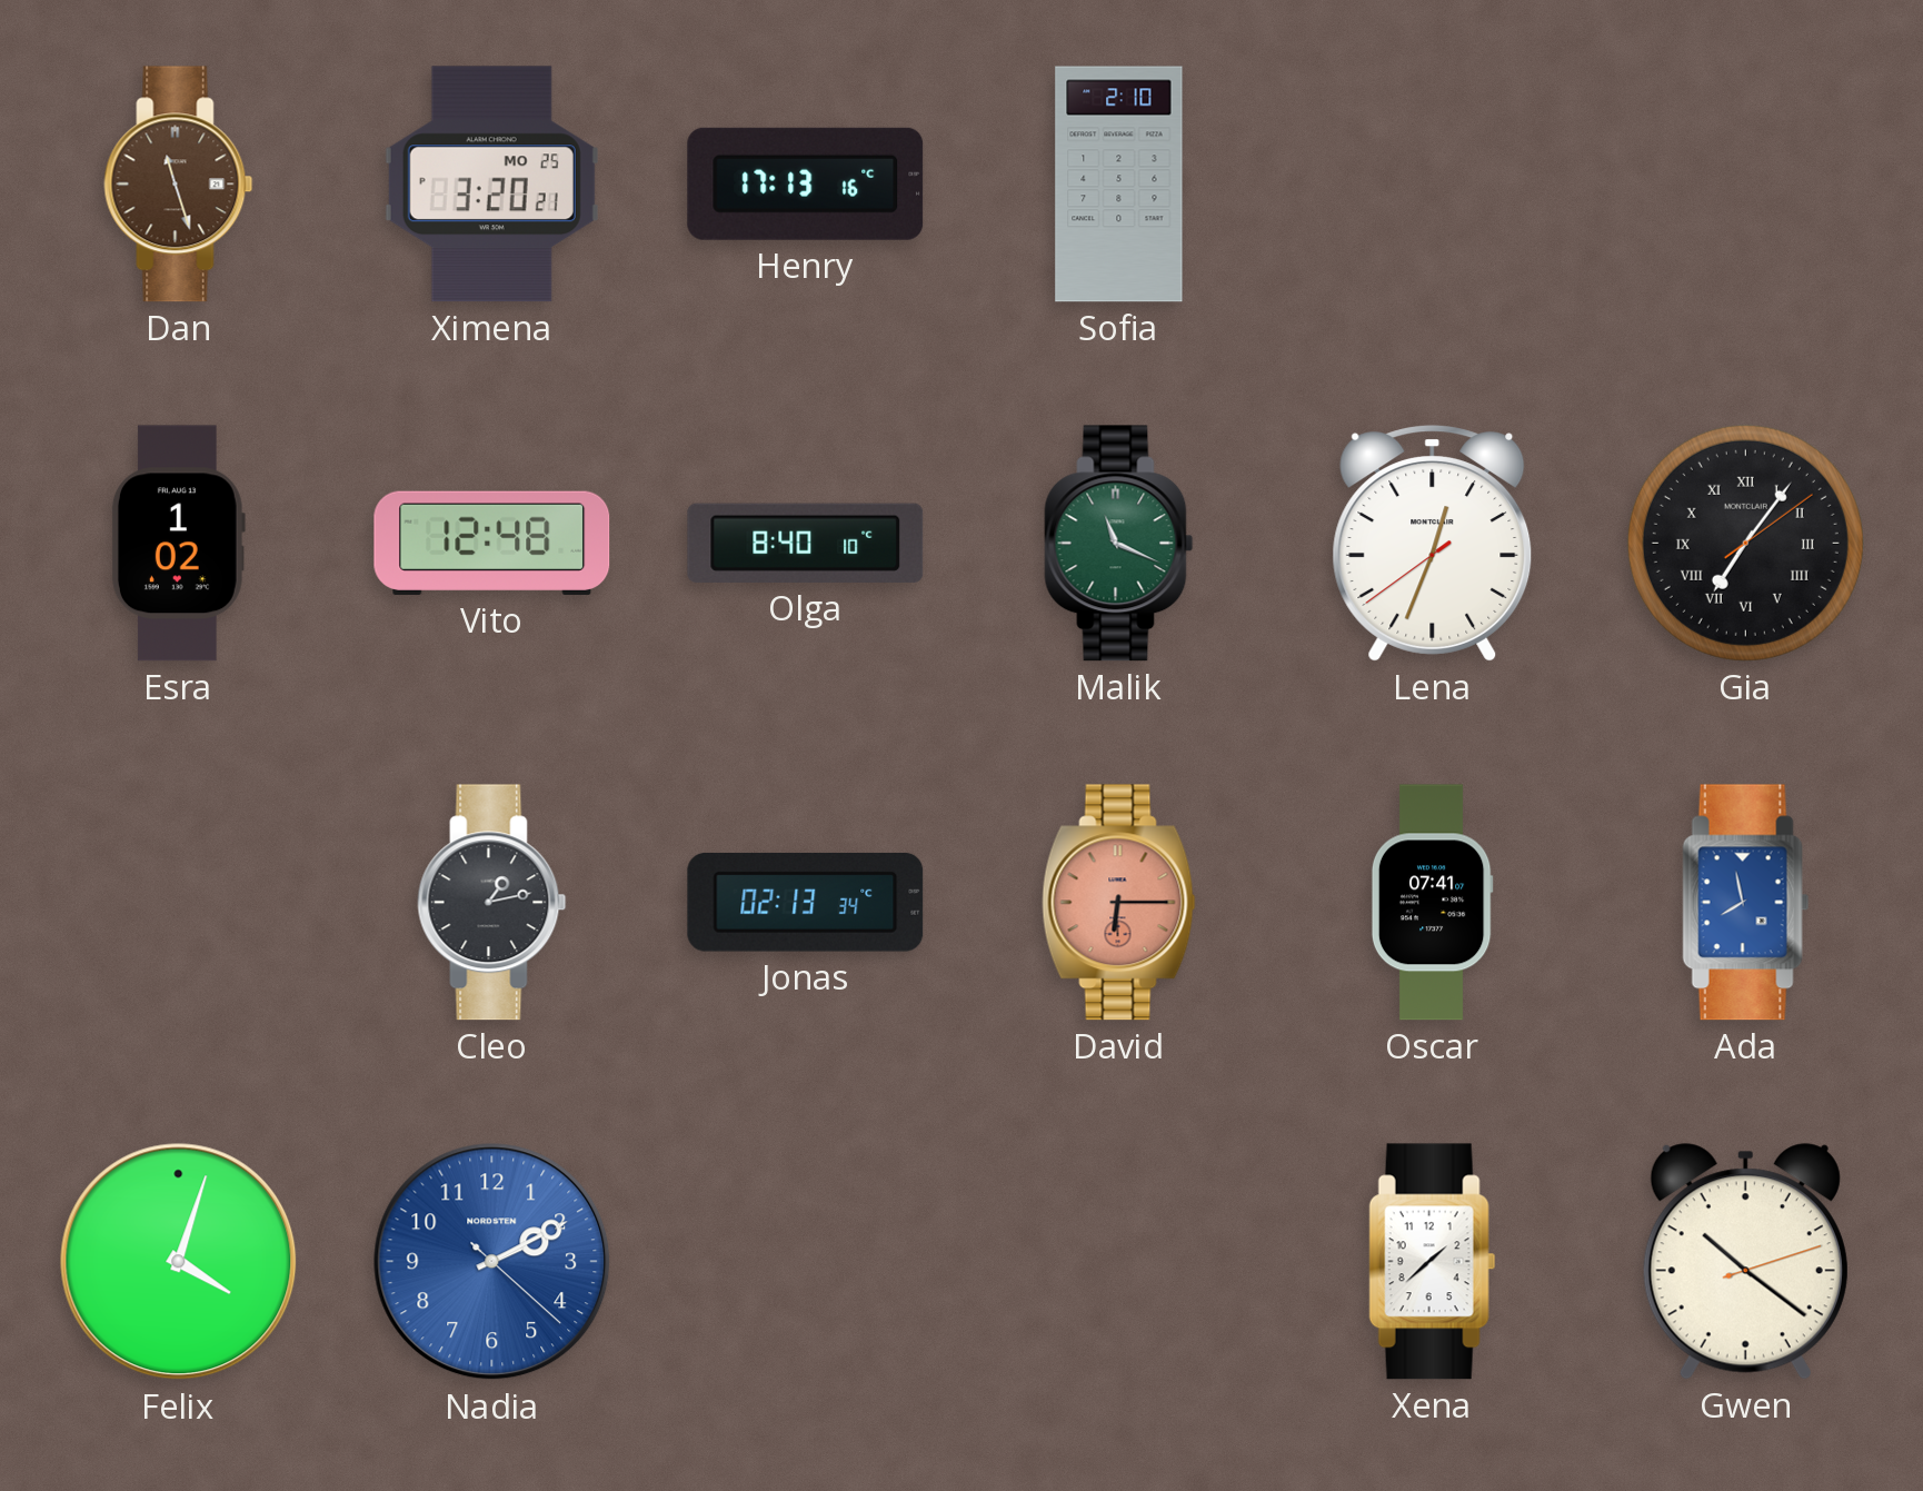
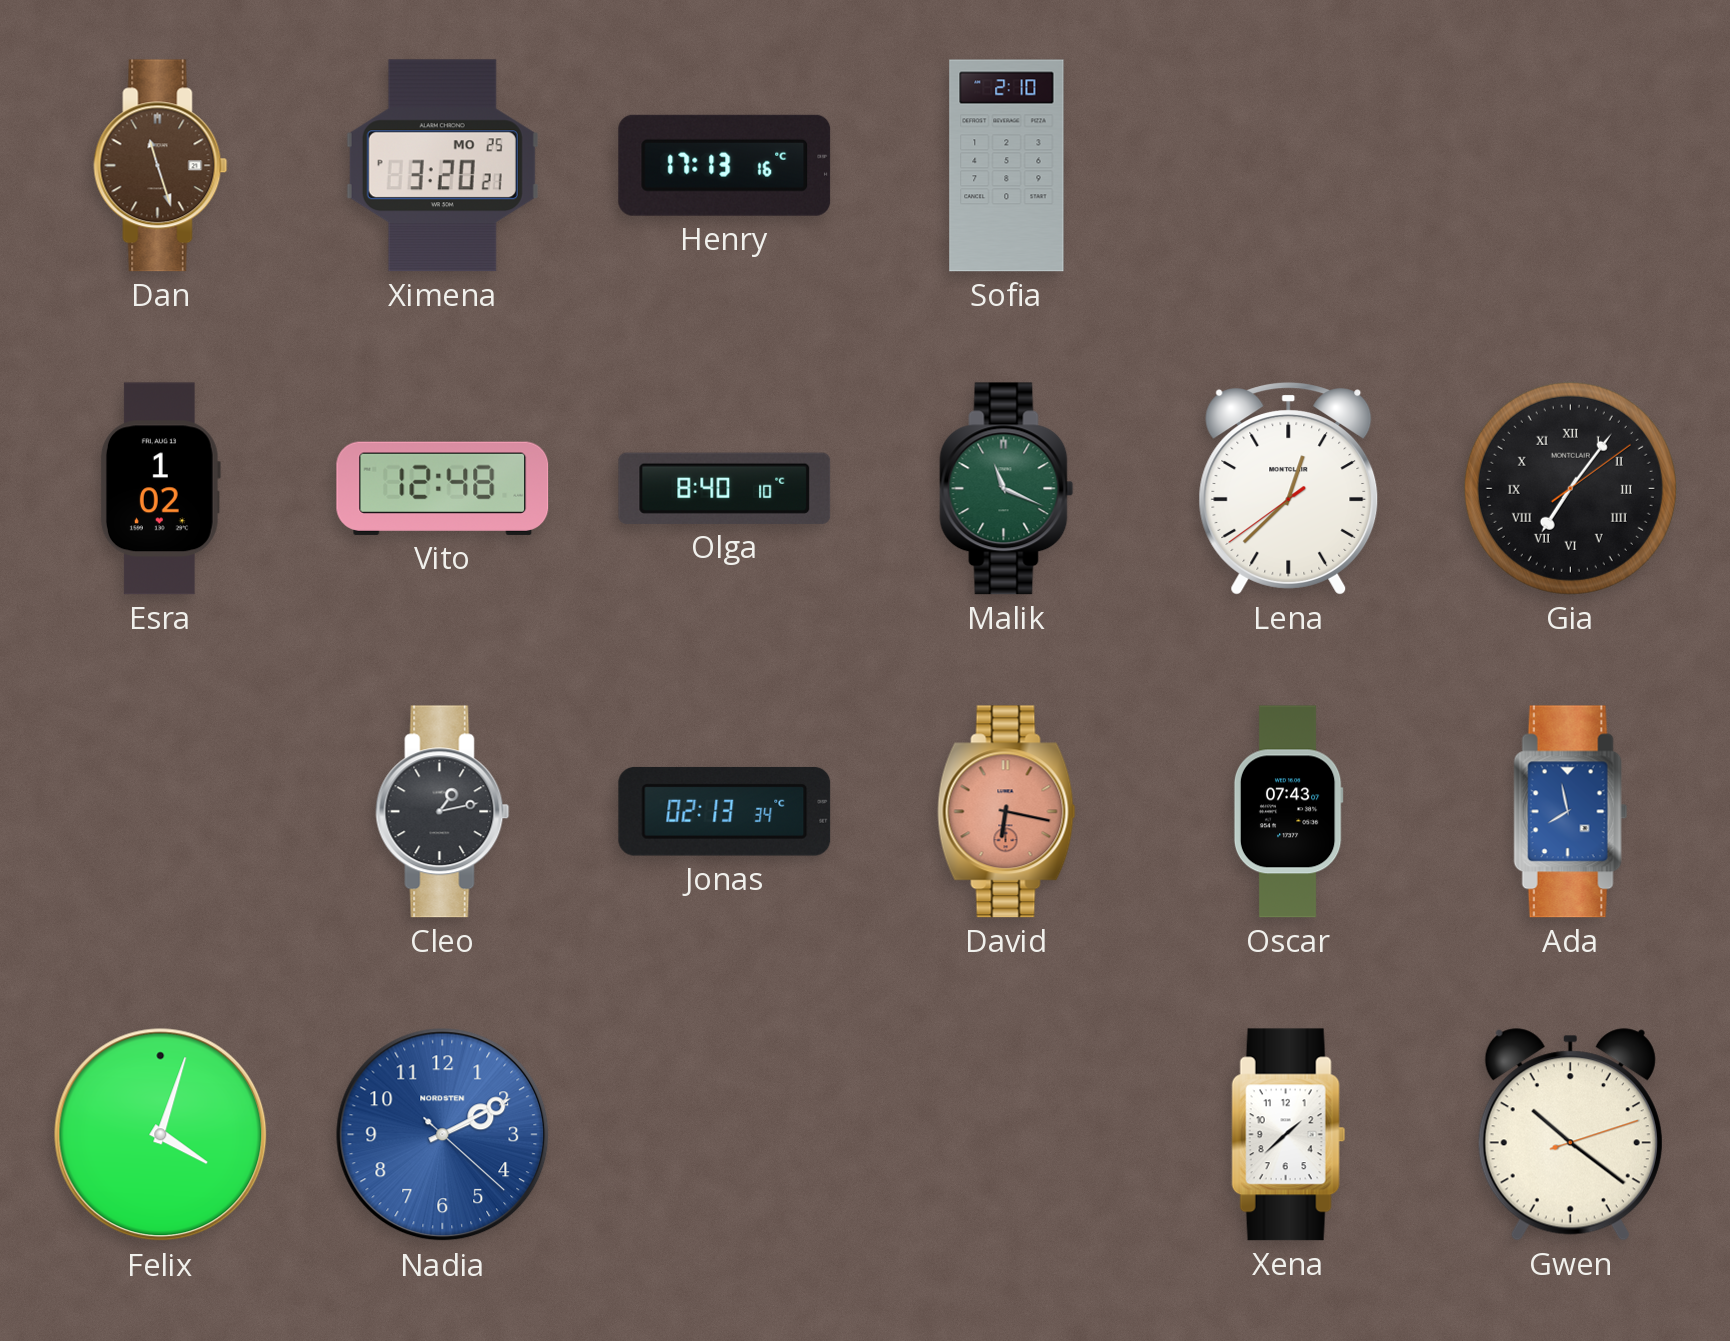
Lena: 12:33 -> 12:37
David: 6:15 -> 6:17
Oscar: 07:41 -> 07:43
